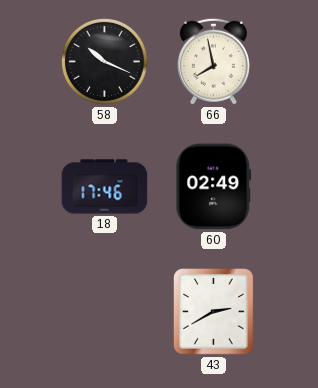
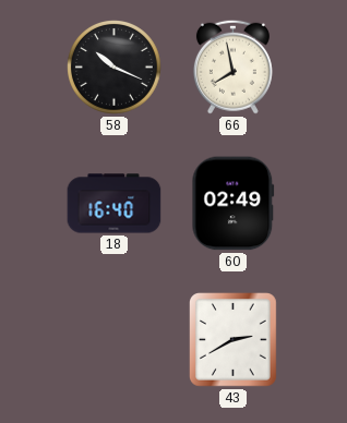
18: 17:46 -> 16:40
